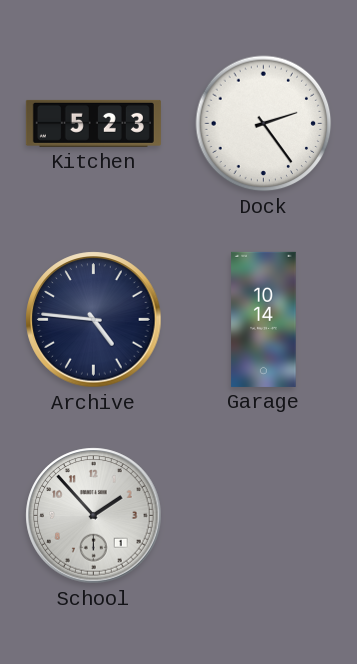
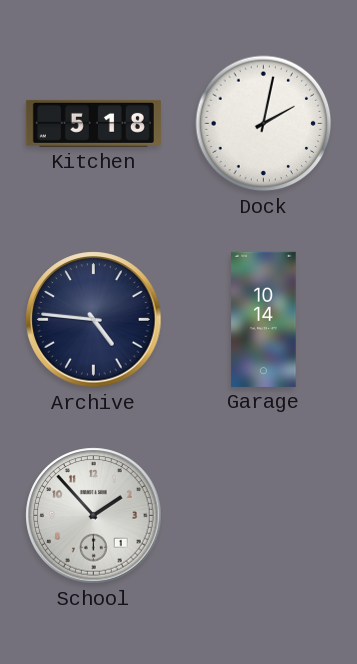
Kitchen: 5:23 -> 5:18
Dock: 2:24 -> 2:02
